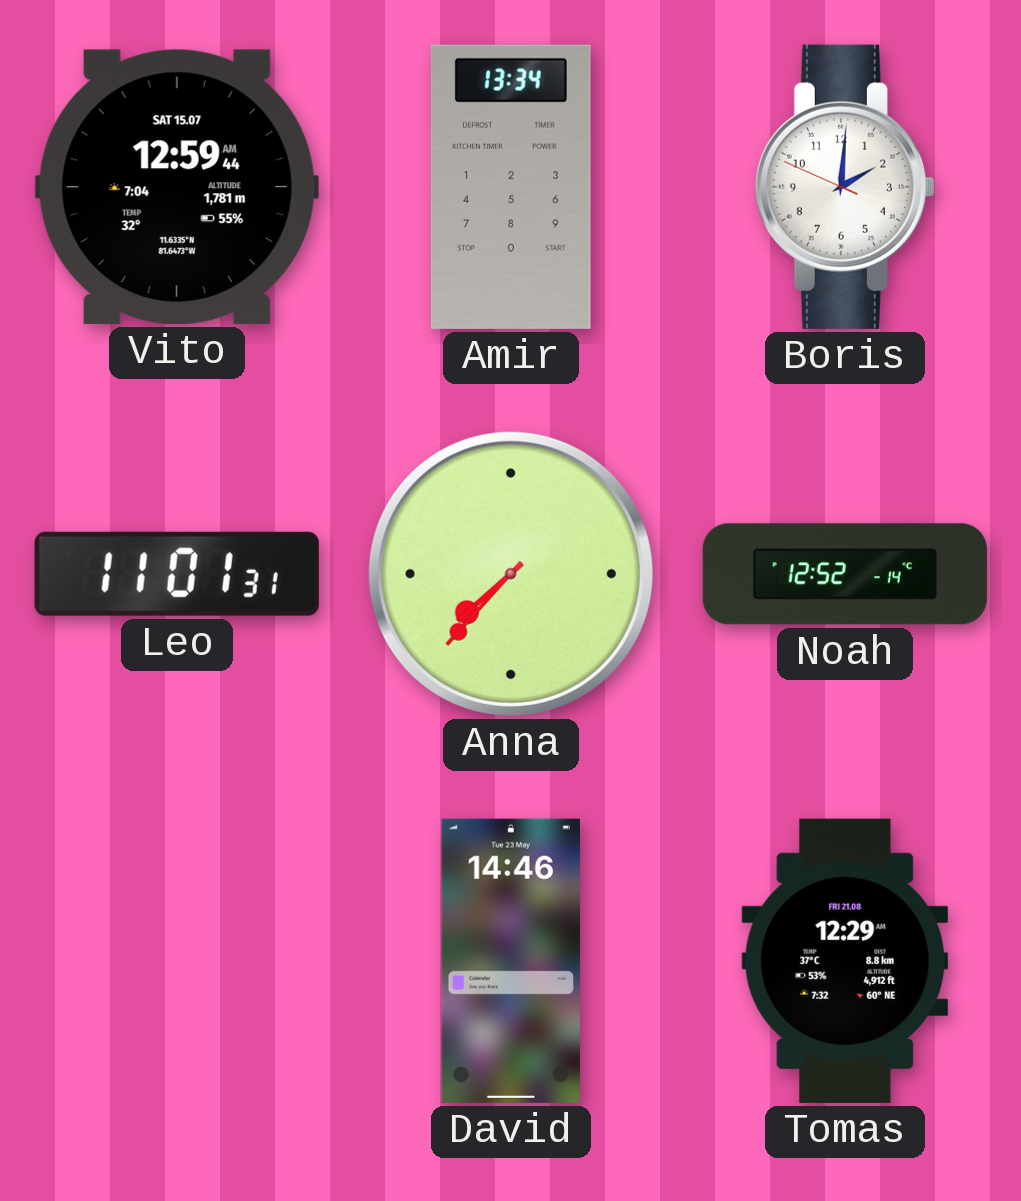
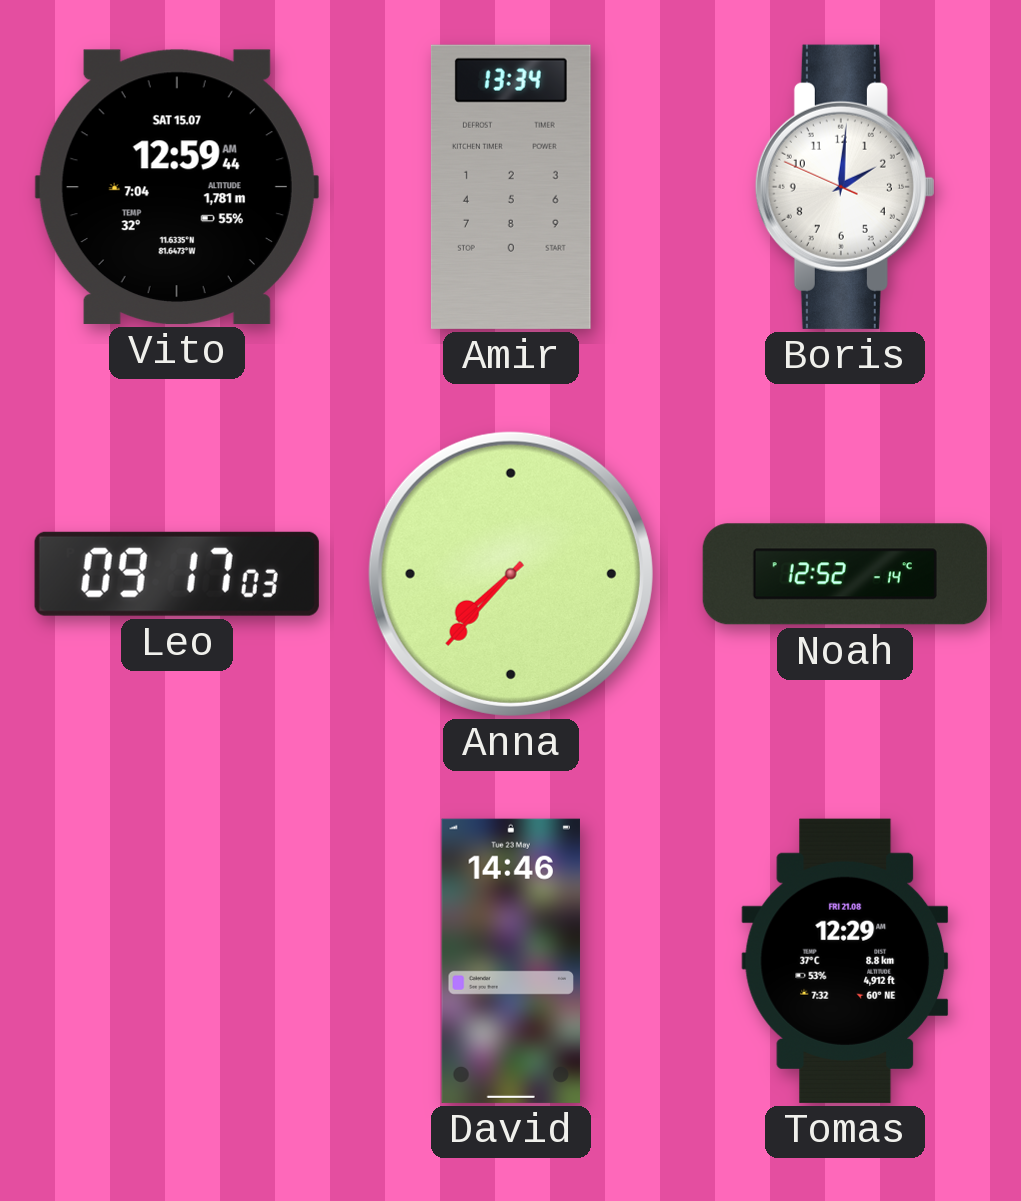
Leo: 11:01 -> 09:17
